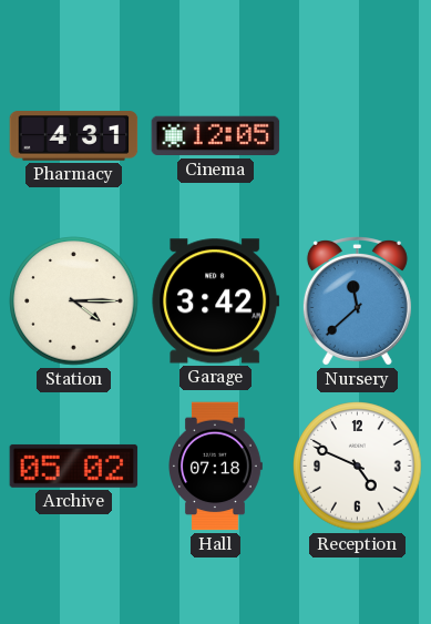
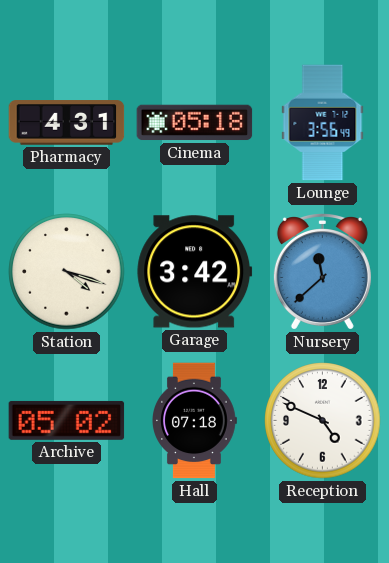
Cinema: 12:05 -> 05:18
Lounge: none -> 3:56
Station: 4:15 -> 4:18
